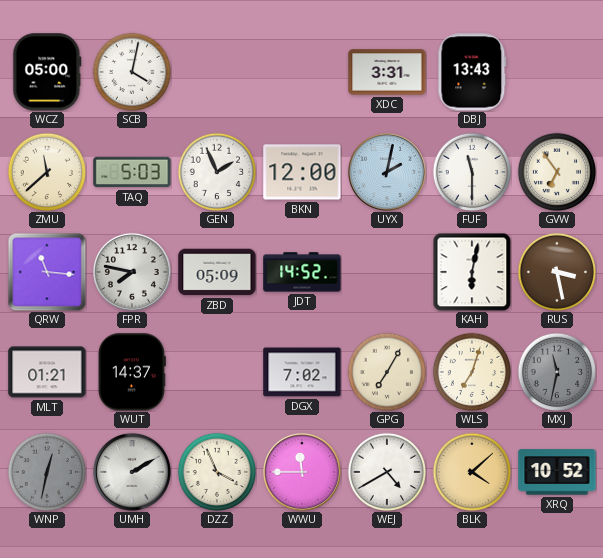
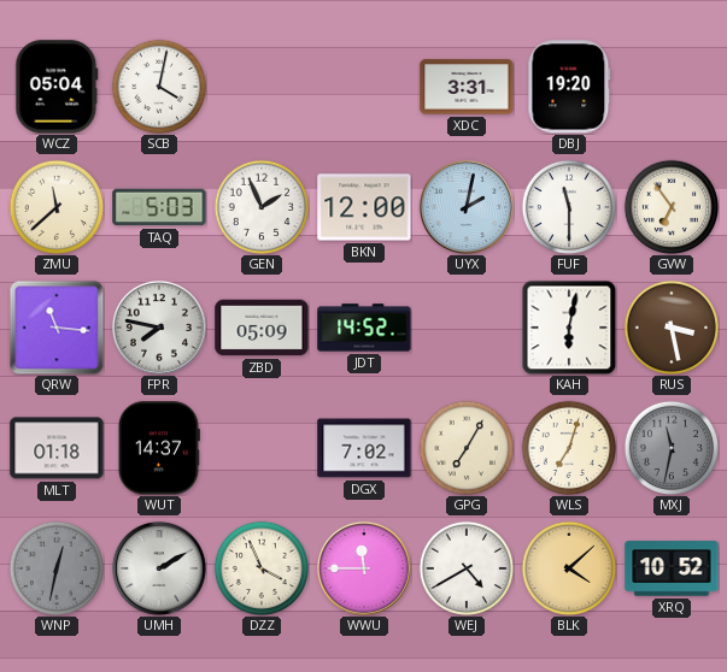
WCZ: 05:00 -> 05:04
DBJ: 13:43 -> 19:20
MLT: 01:21 -> 01:18
